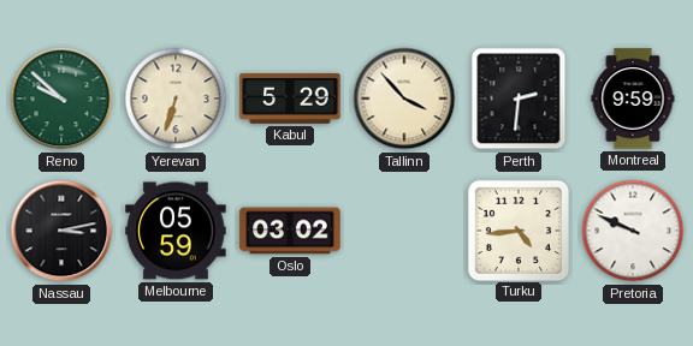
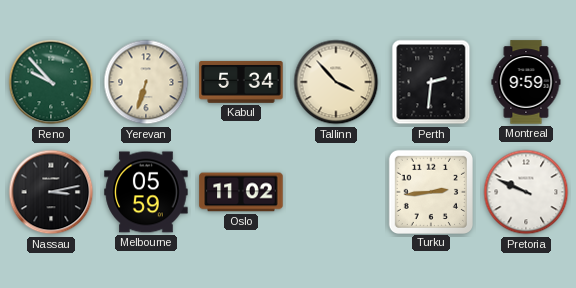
Reno: 9:52 -> 9:53
Kabul: 5:29 -> 5:34
Oslo: 03:02 -> 11:02
Turku: 4:44 -> 2:44
